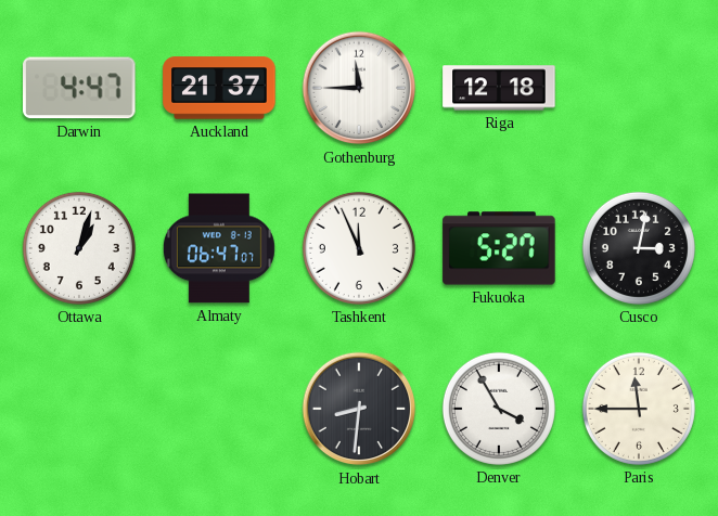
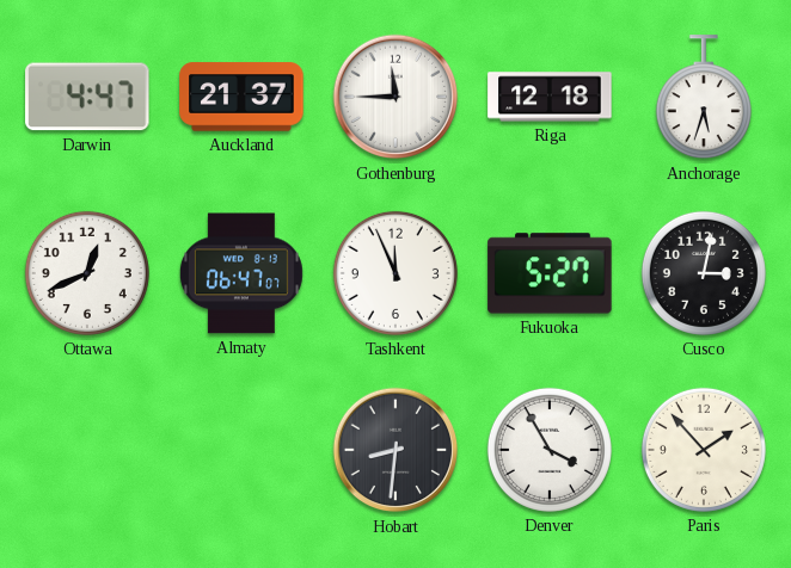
Anchorage: none -> 5:33
Ottawa: 1:03 -> 12:41
Paris: 11:45 -> 1:53
